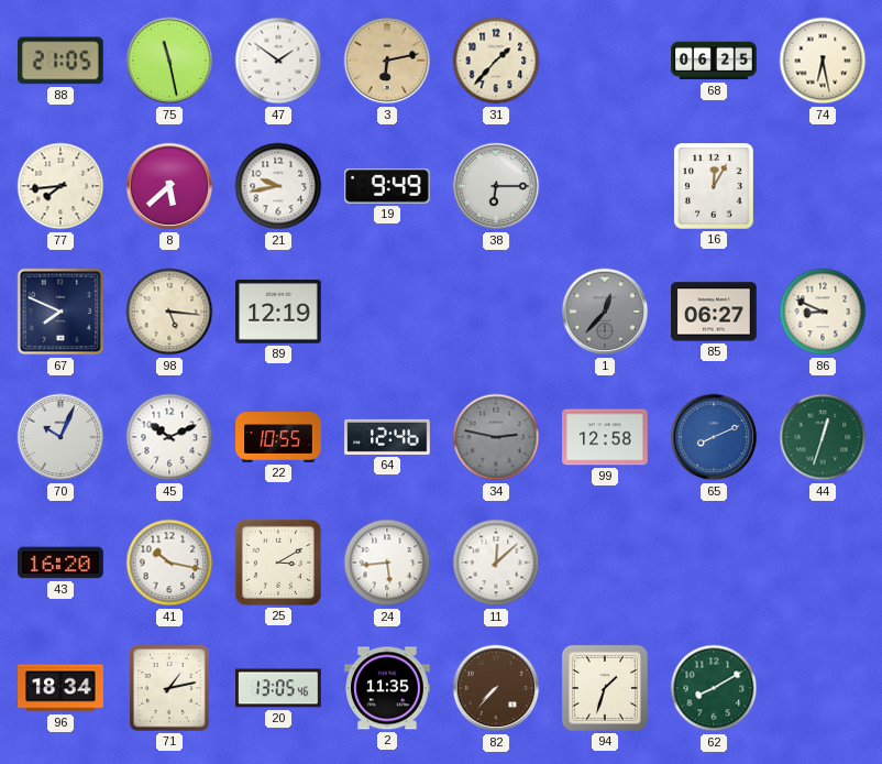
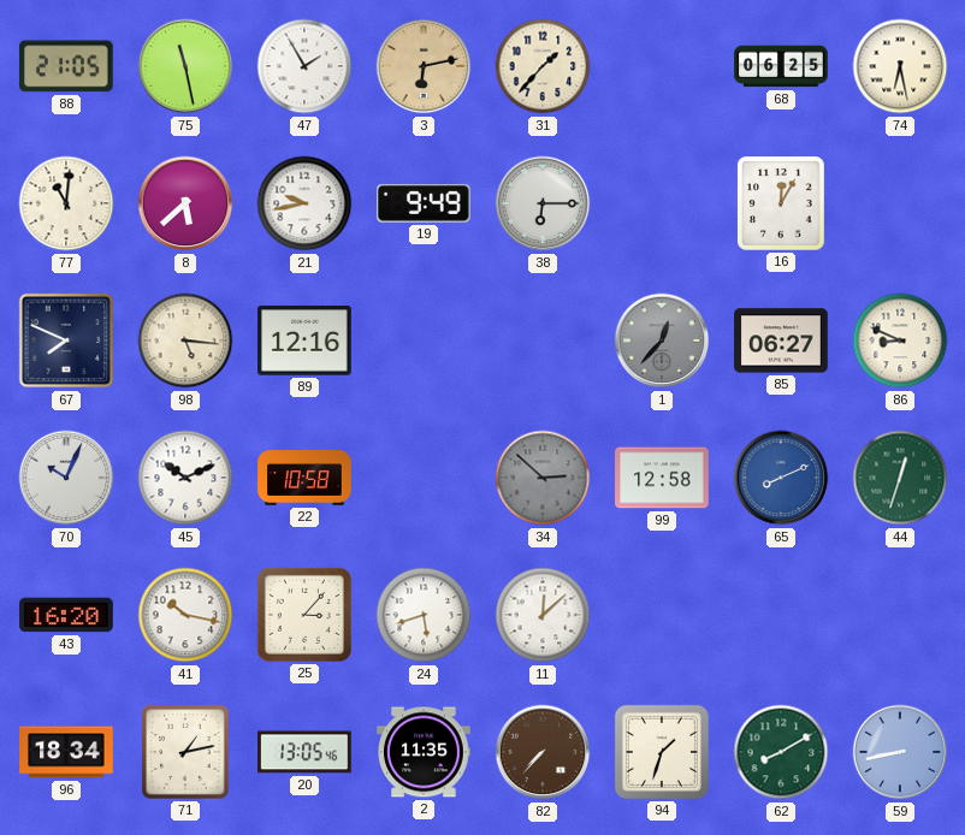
47: 1:51 -> 1:55
77: 7:44 -> 11:01
89: 12:19 -> 12:16
22: 10:55 -> 10:58
64: 12:46 -> none
34: 2:47 -> 2:52
25: 3:10 -> 3:07
24: 5:44 -> 5:42
59: none -> 8:43
